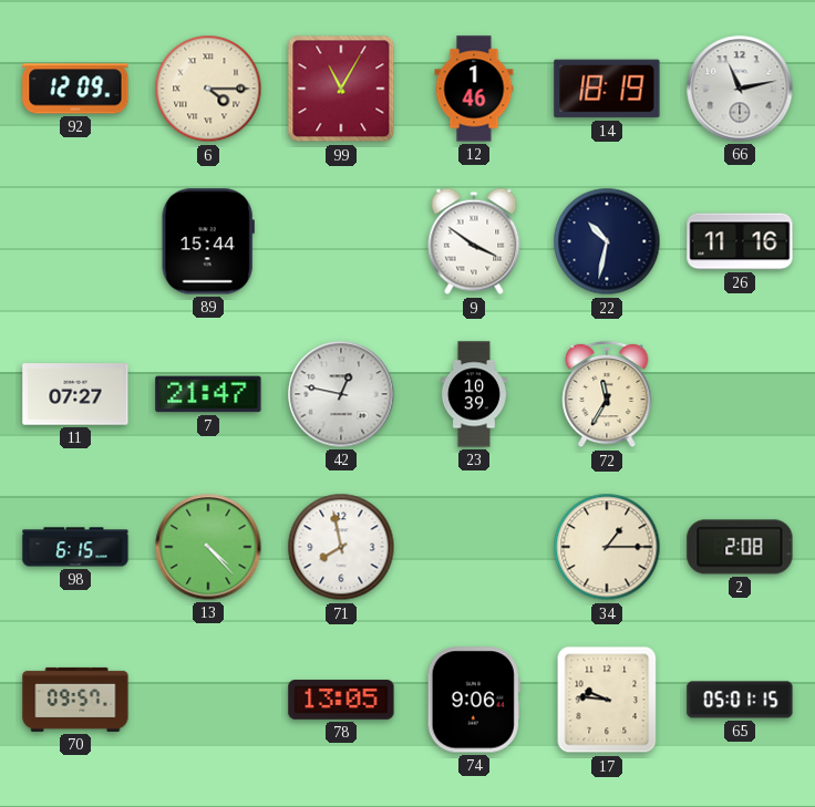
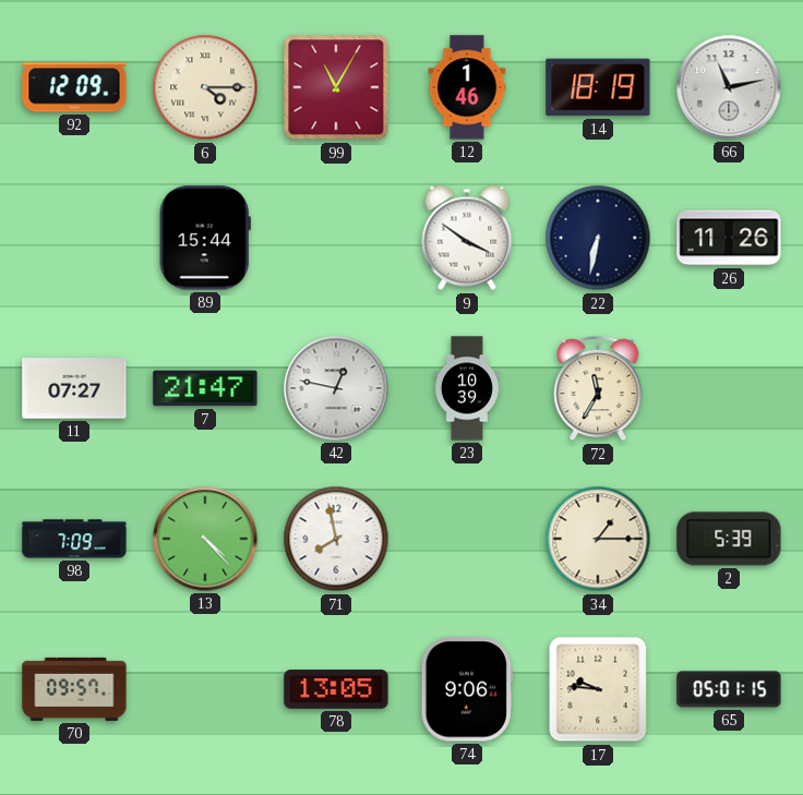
22: 10:32 -> 6:32
26: 11:16 -> 11:26
98: 6:15 -> 7:09
2: 2:08 -> 5:39
